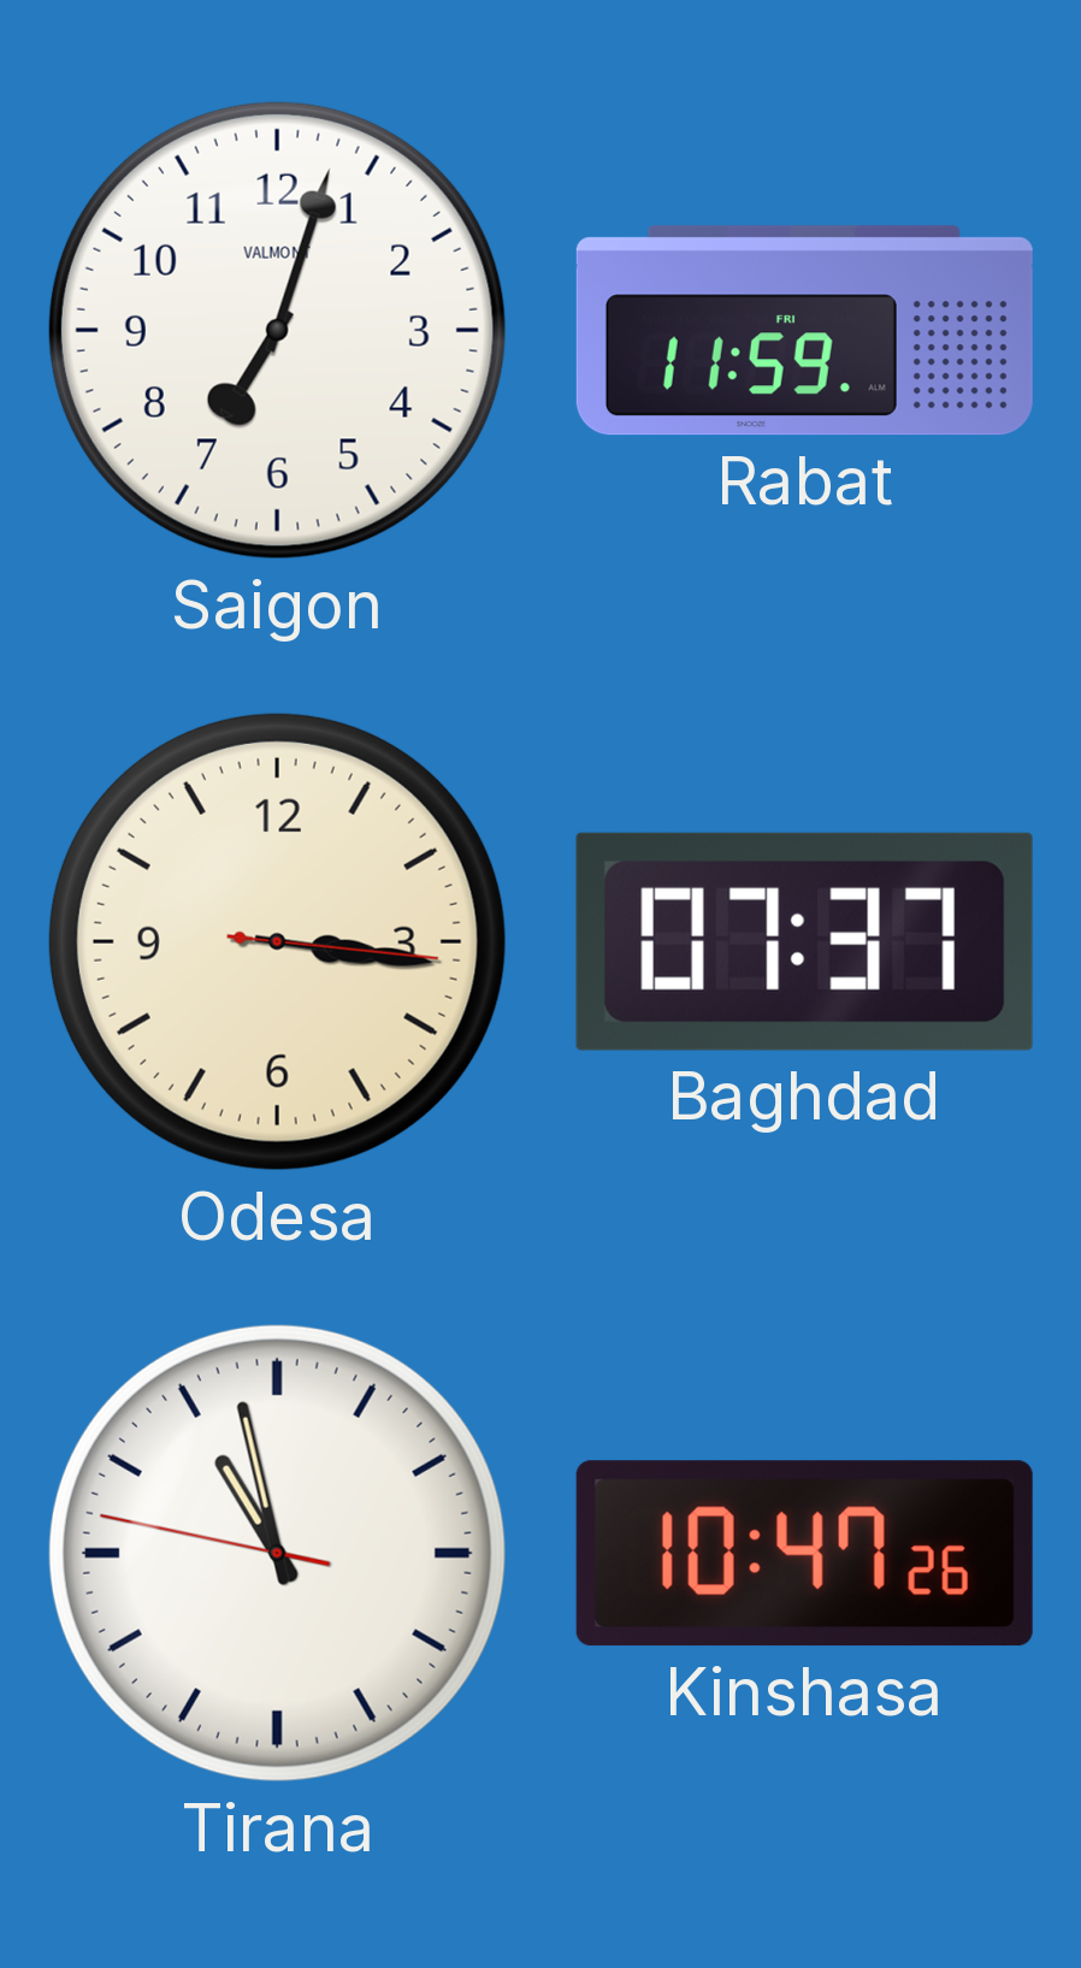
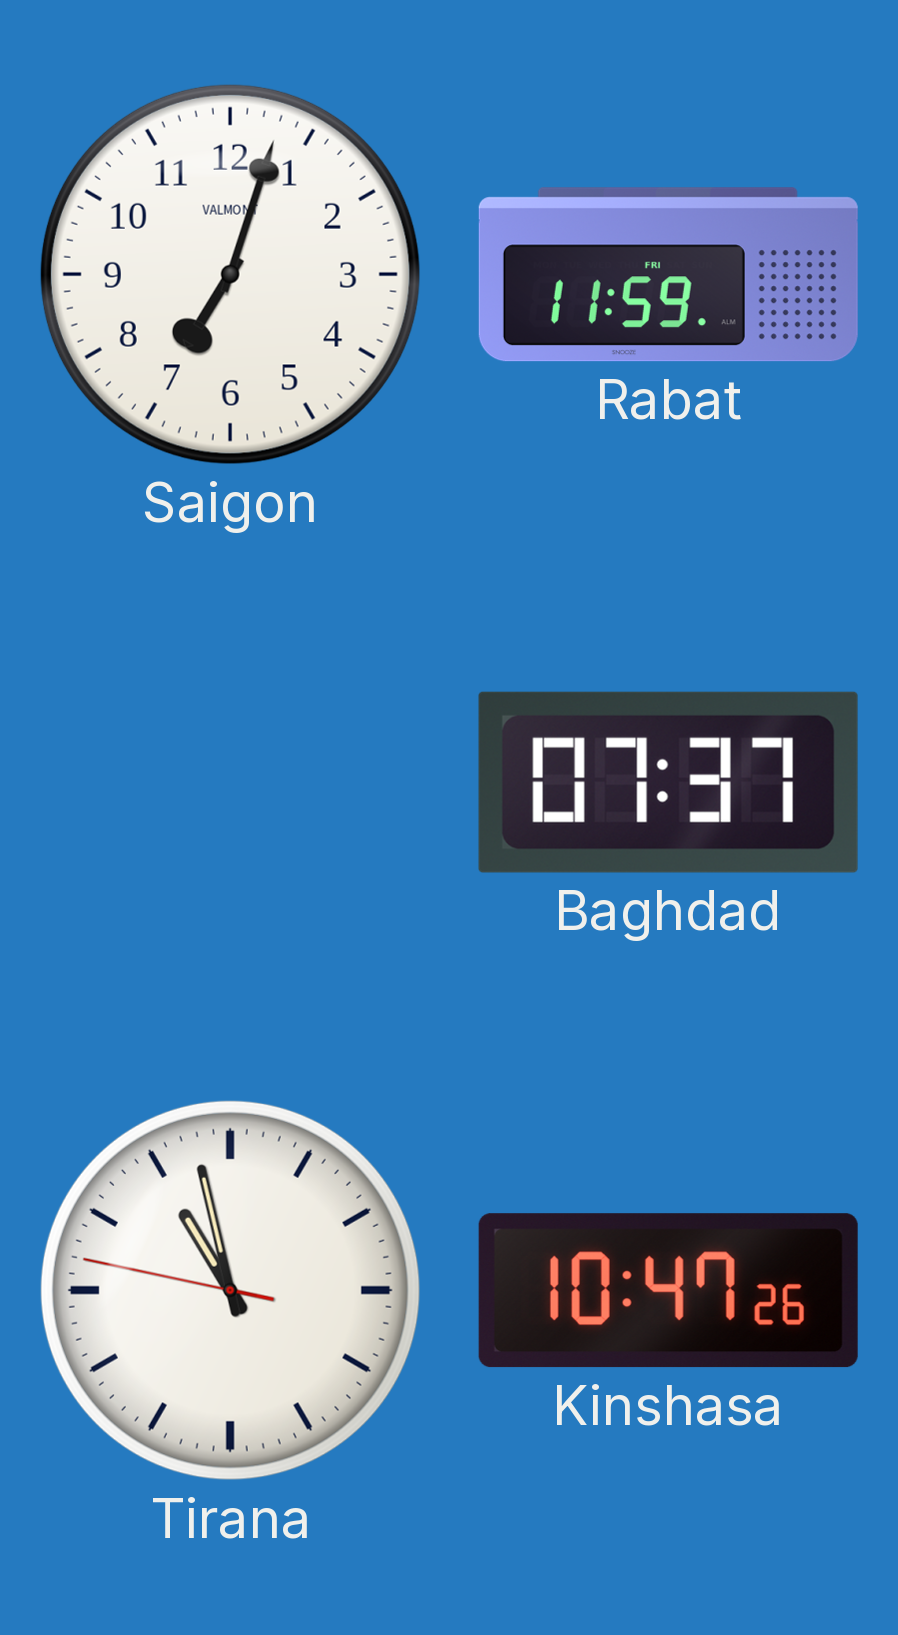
Odesa: 3:16 -> none
